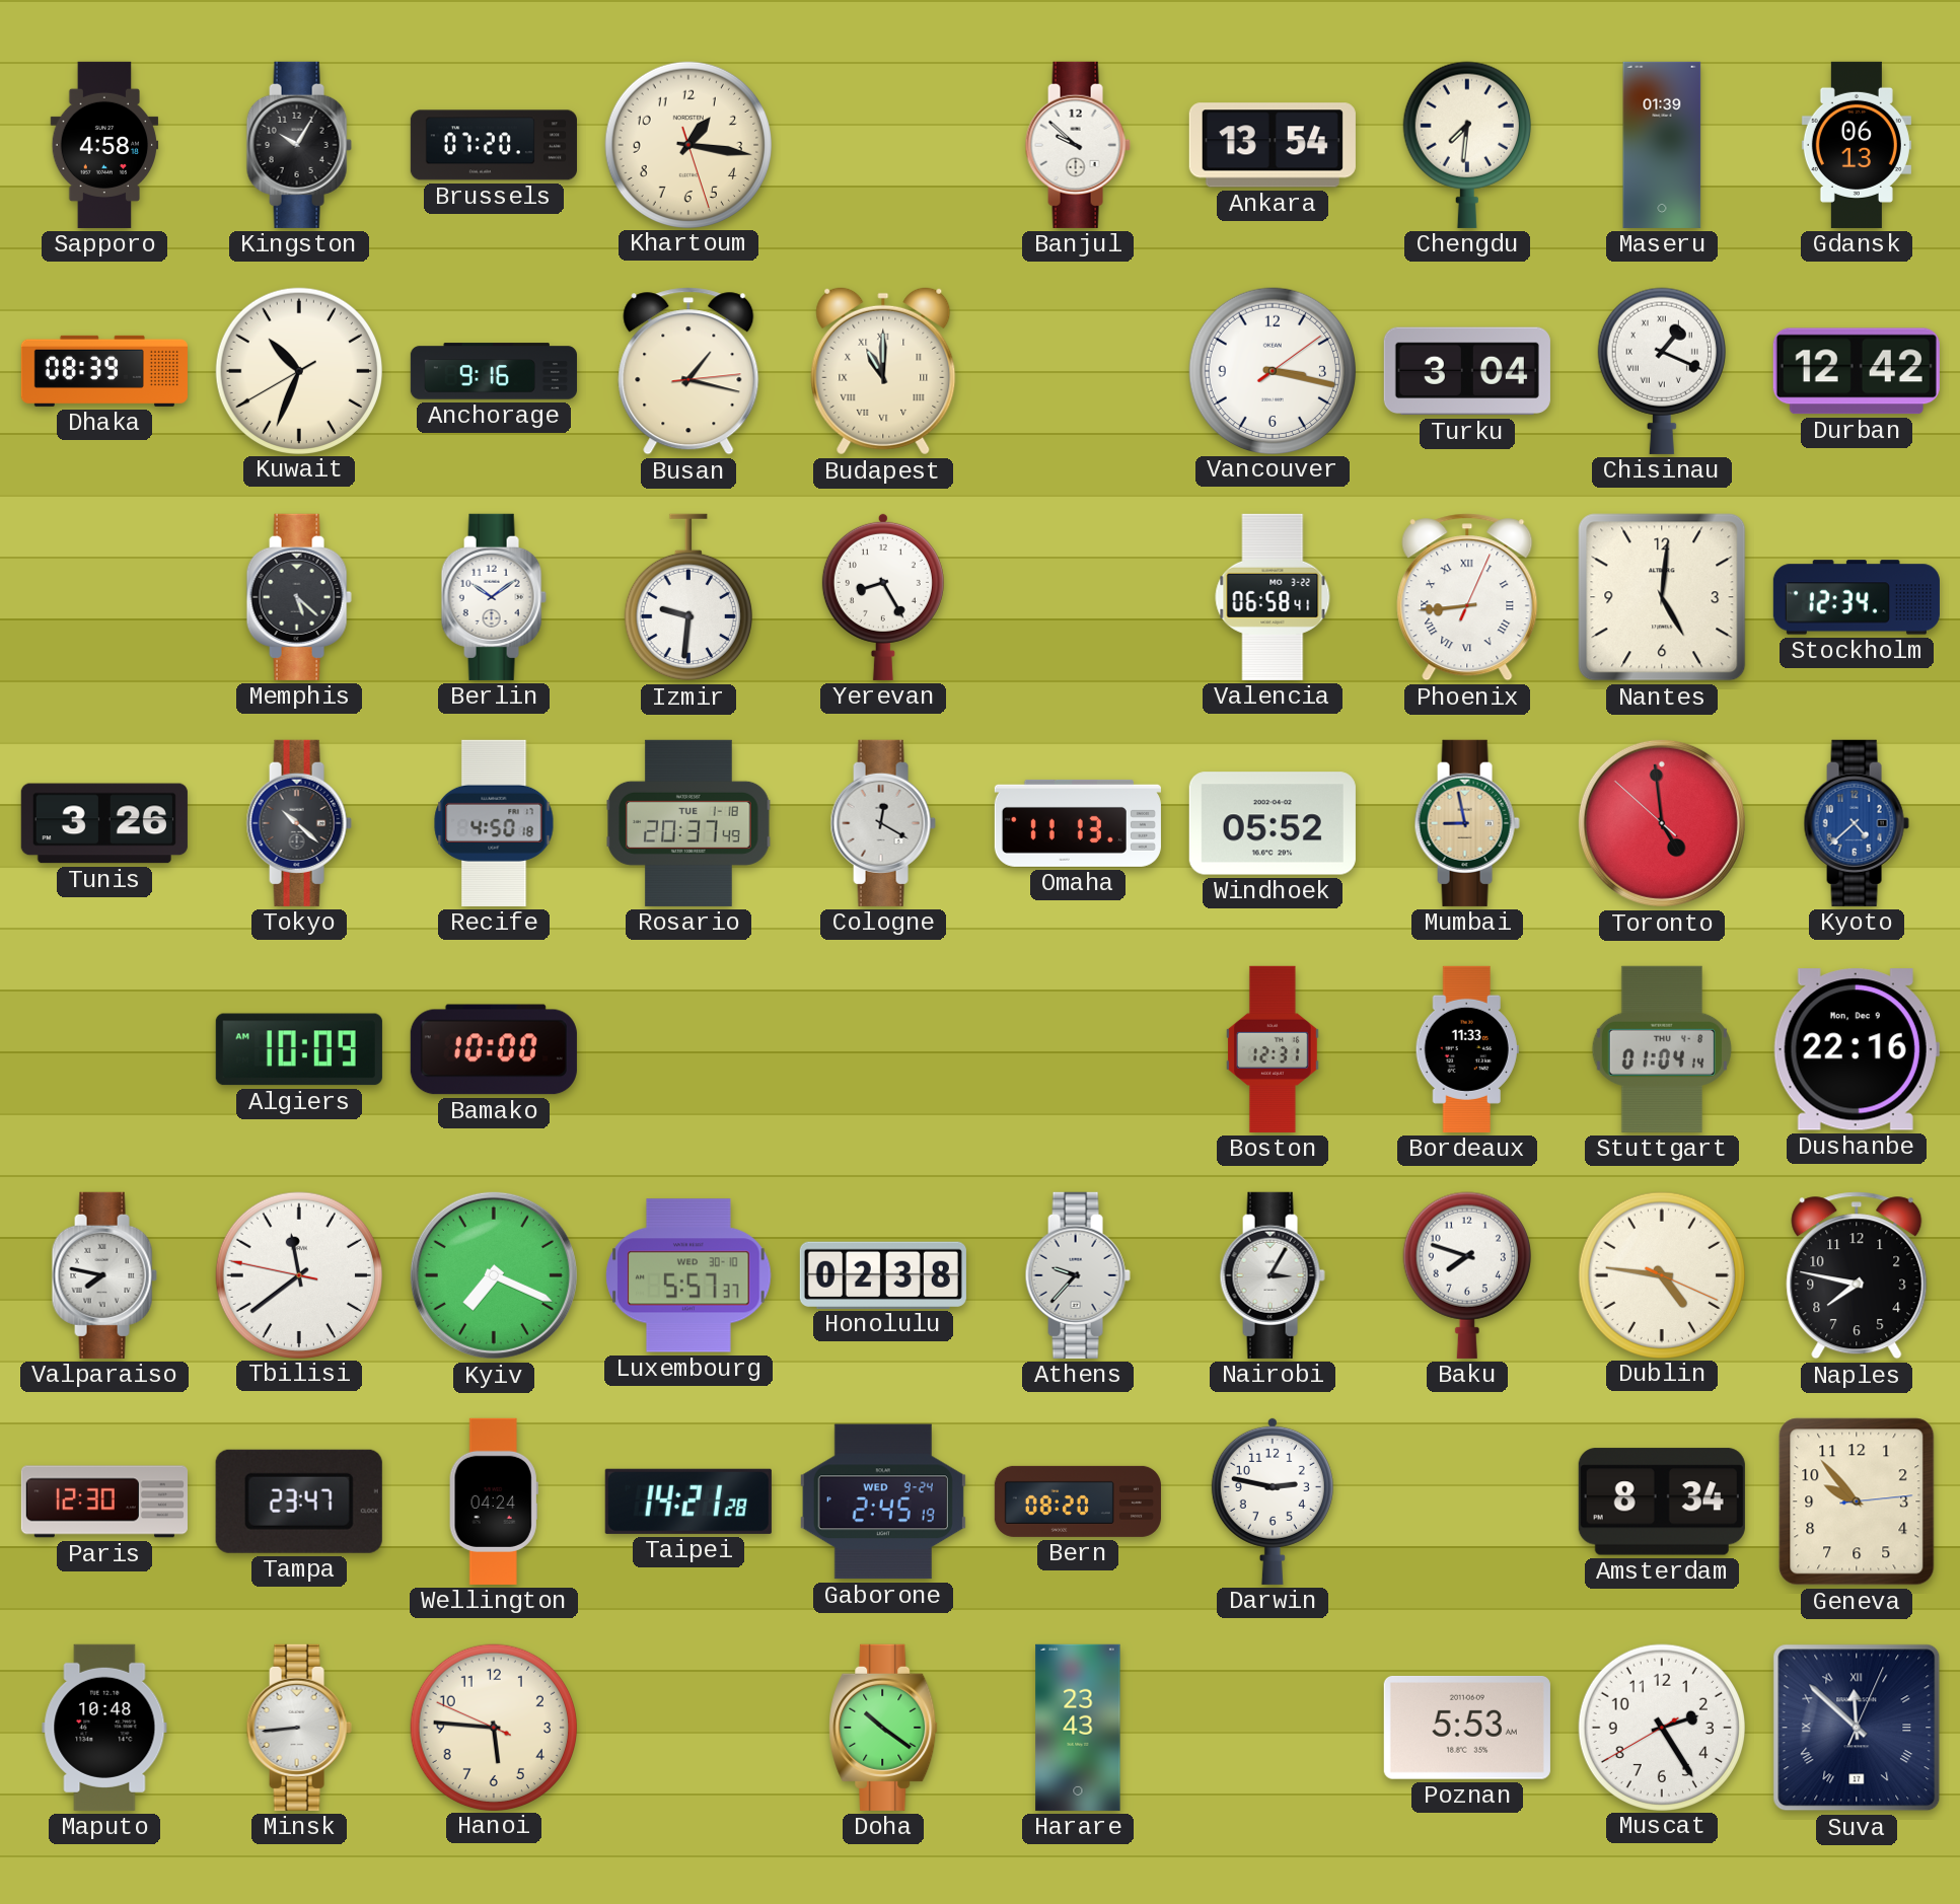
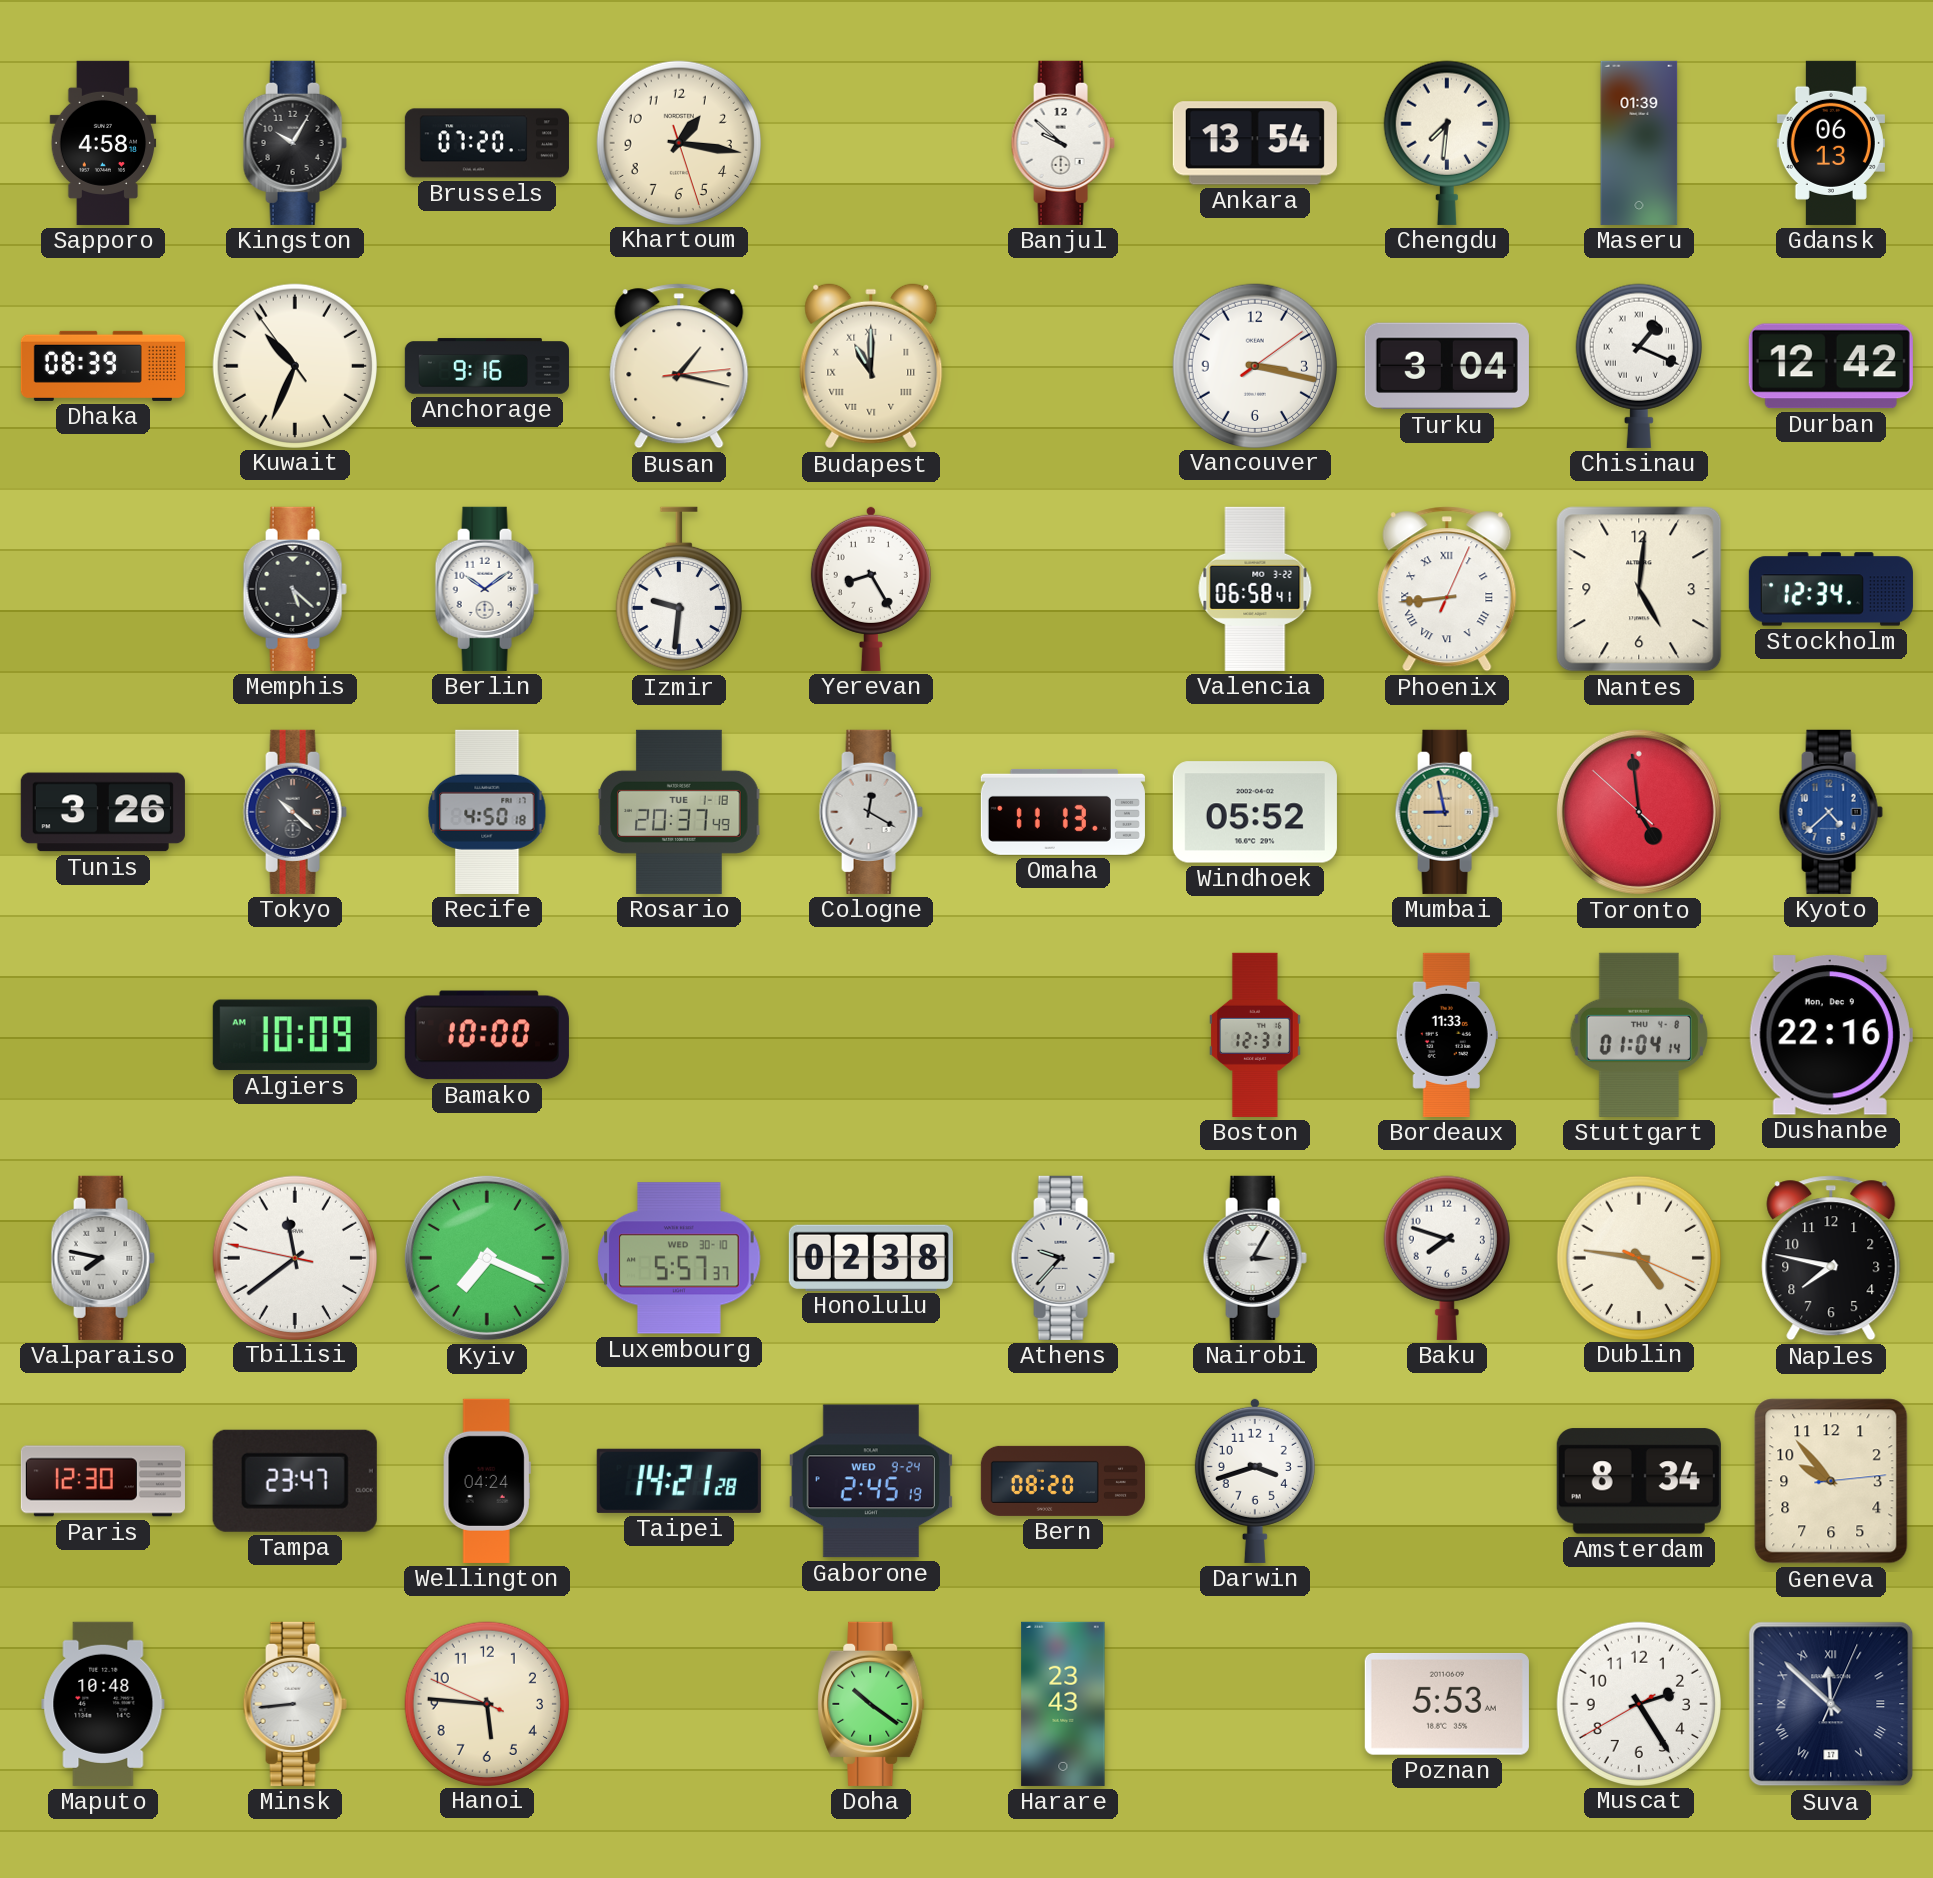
Kuwait: 10:33:40 -> 10:33:54
Darwin: 2:47 -> 3:42
